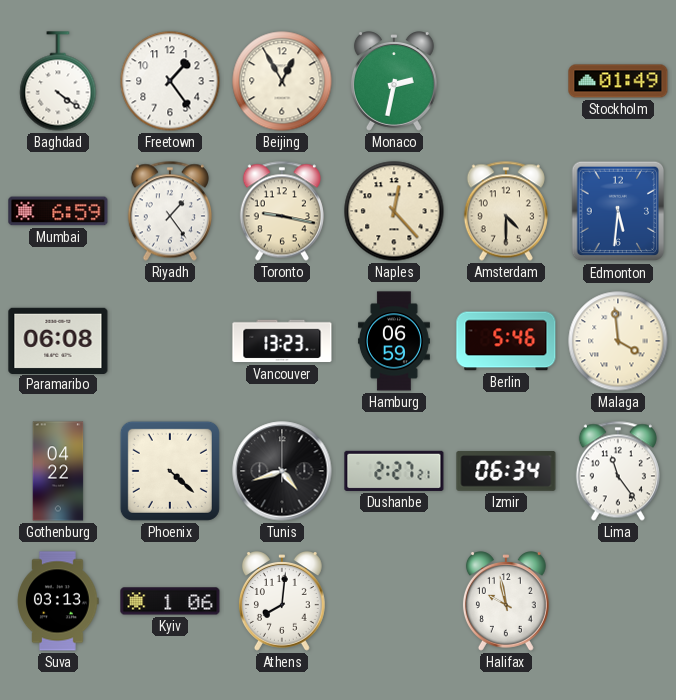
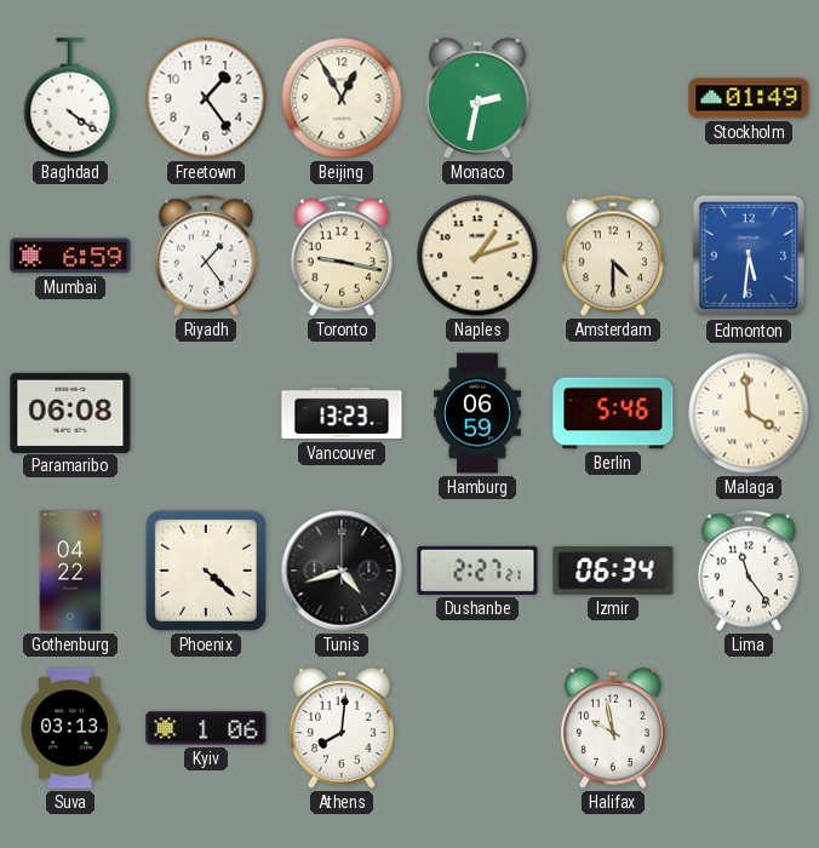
Naples: 12:23 -> 1:12
